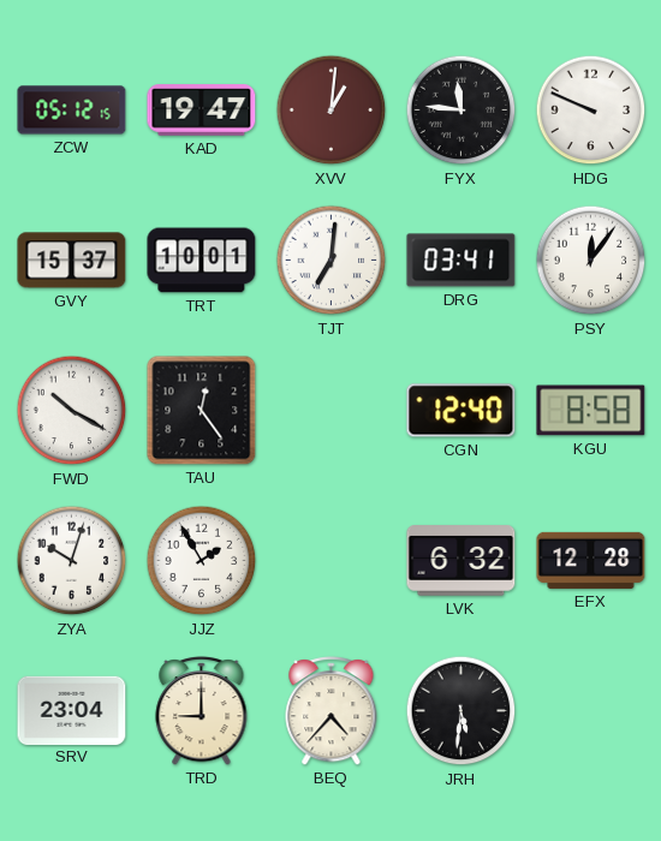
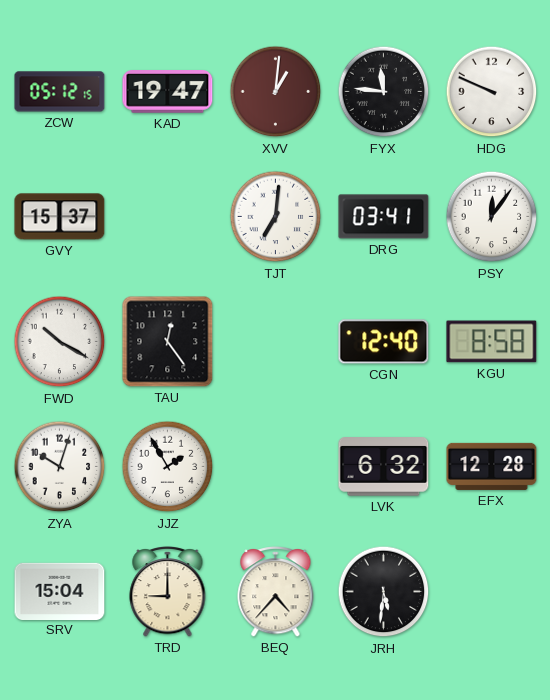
TRT: 10:01 -> none
SRV: 23:04 -> 15:04
